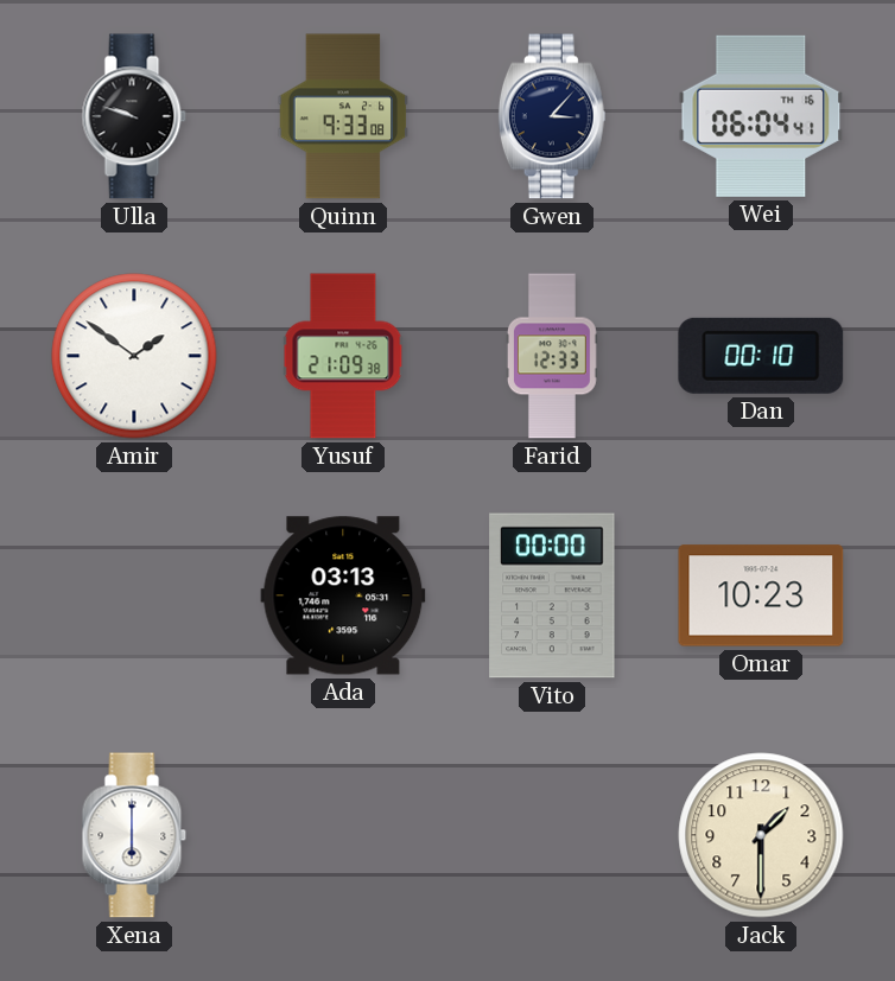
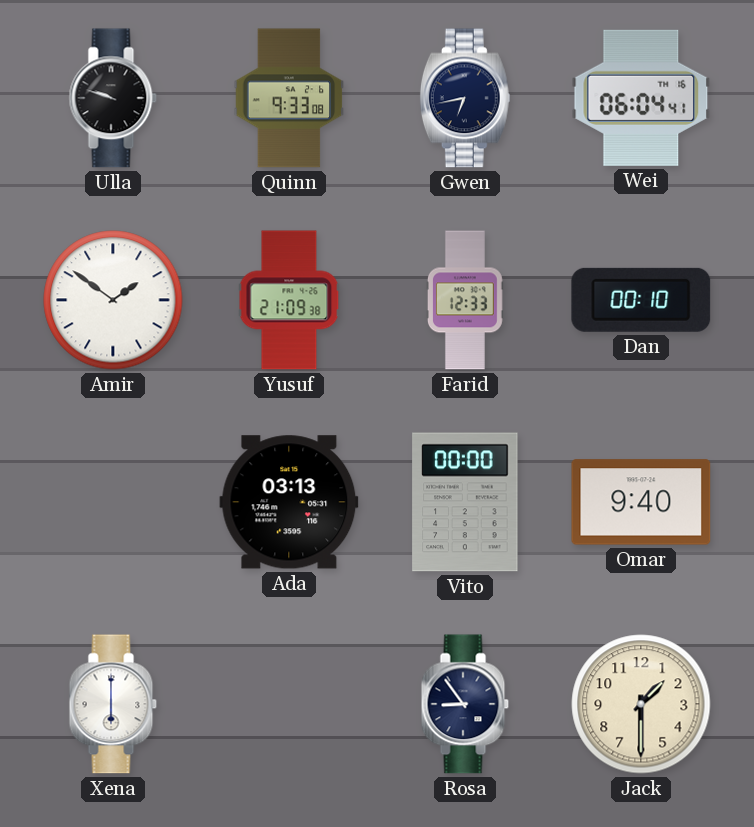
Gwen: 3:07 -> 6:43
Omar: 10:23 -> 9:40
Rosa: none -> 8:54
